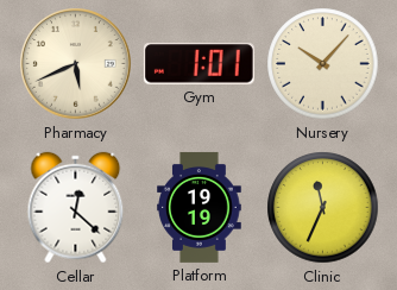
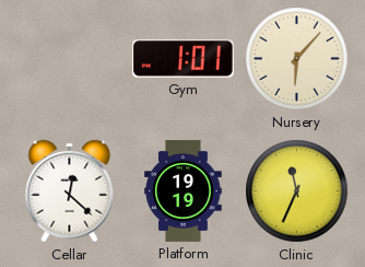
Pharmacy: 5:41 -> none
Nursery: 10:07 -> 6:07
